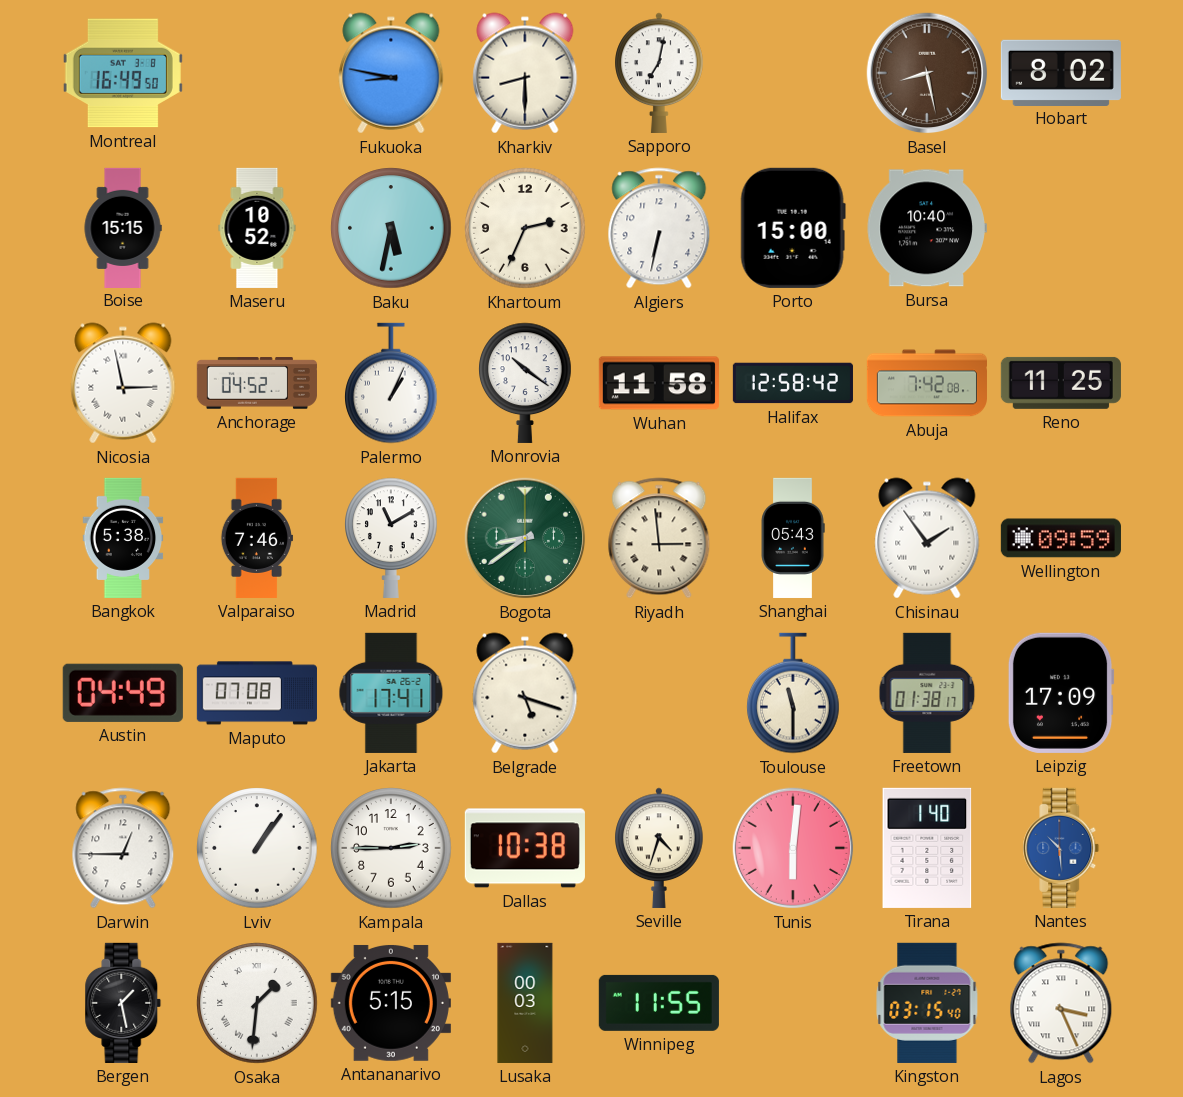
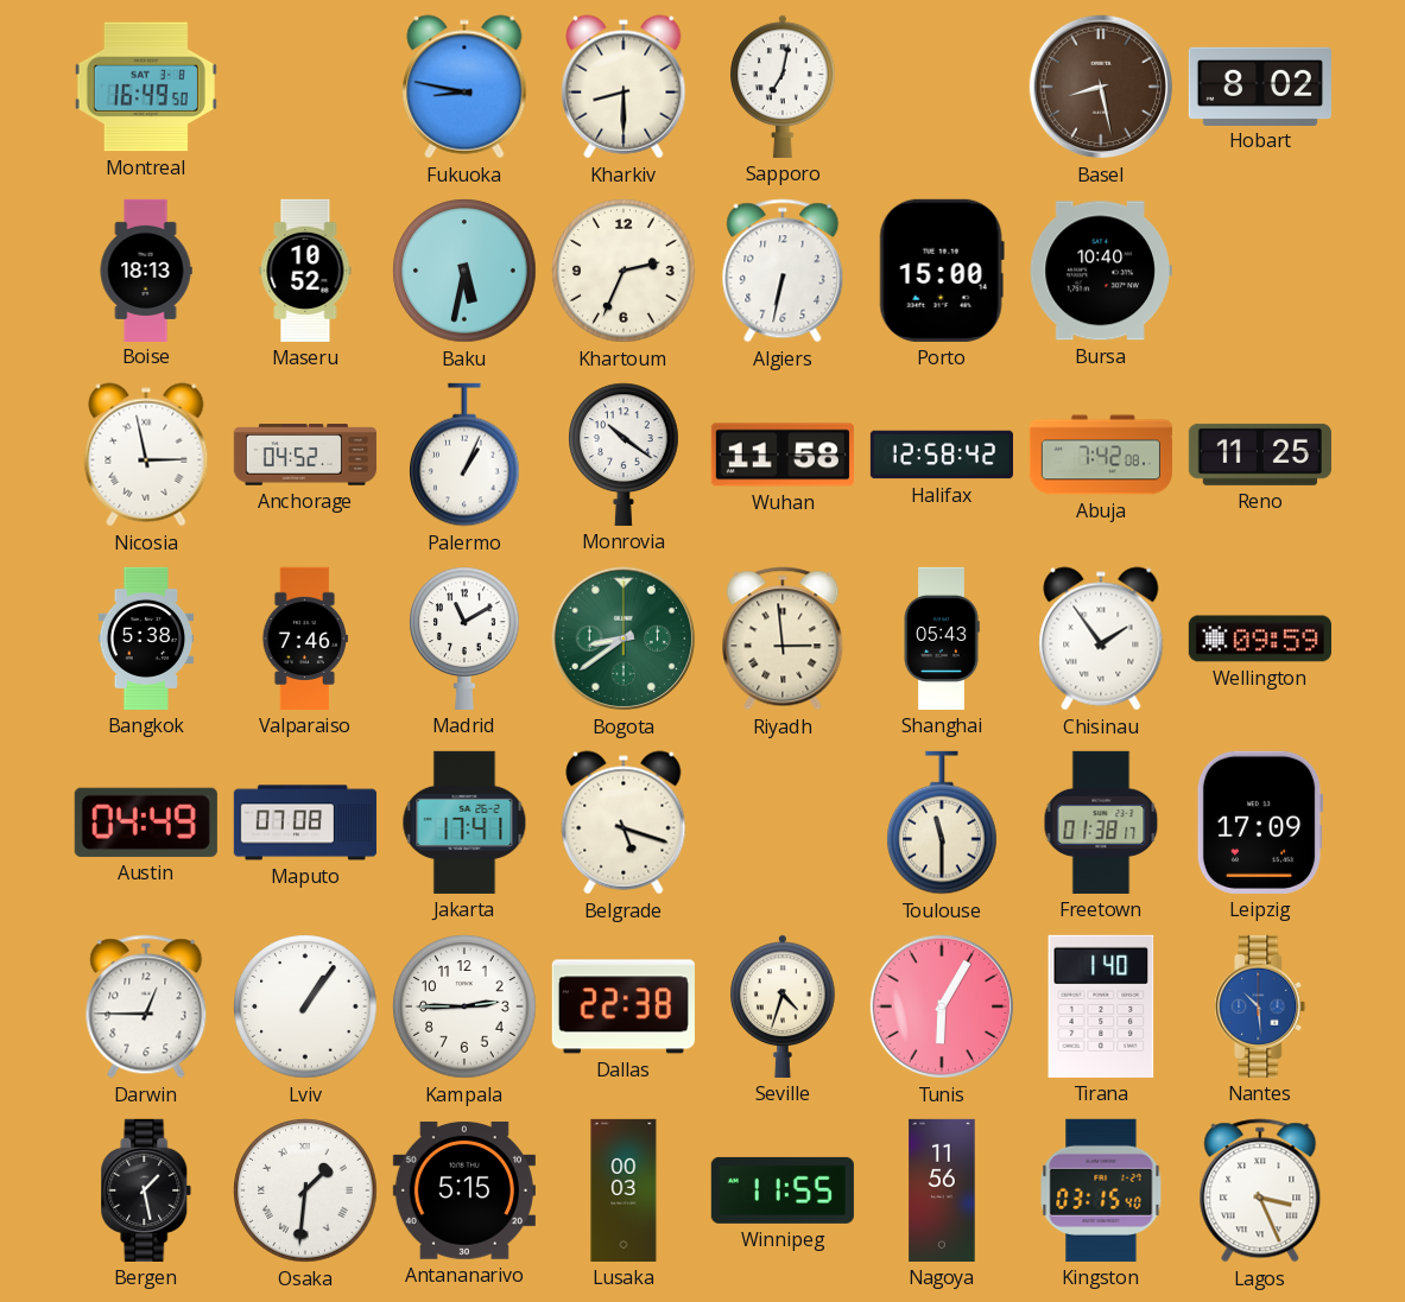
Boise: 15:15 -> 18:13
Dallas: 10:38 -> 22:38
Tunis: 6:01 -> 6:05
Nagoya: none -> 11:56
